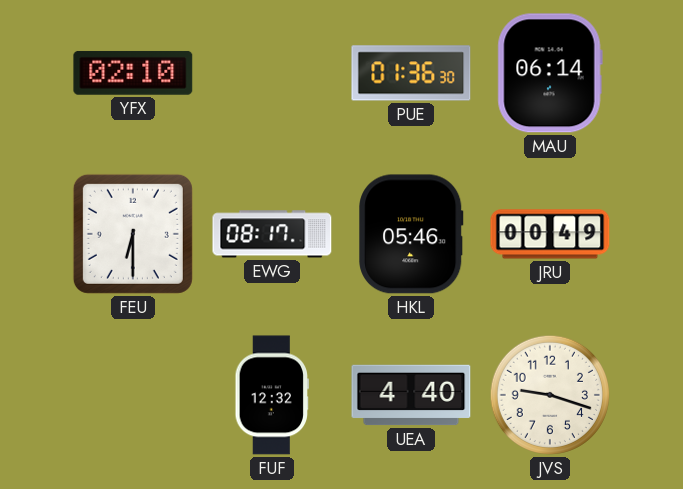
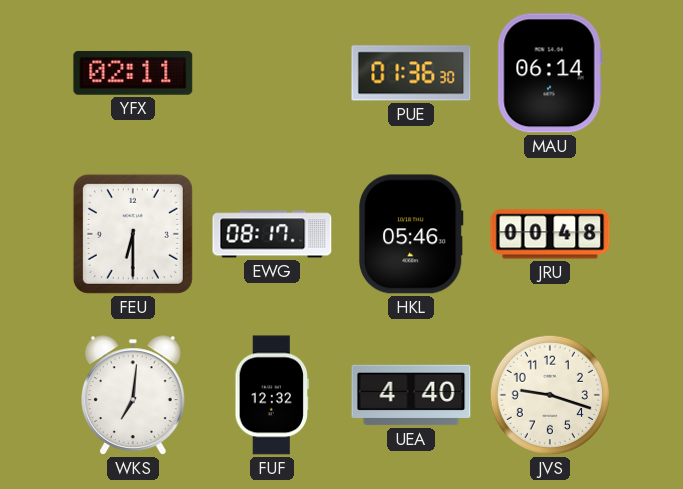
YFX: 02:10 -> 02:11
JRU: 00:49 -> 00:48
WKS: none -> 7:01
